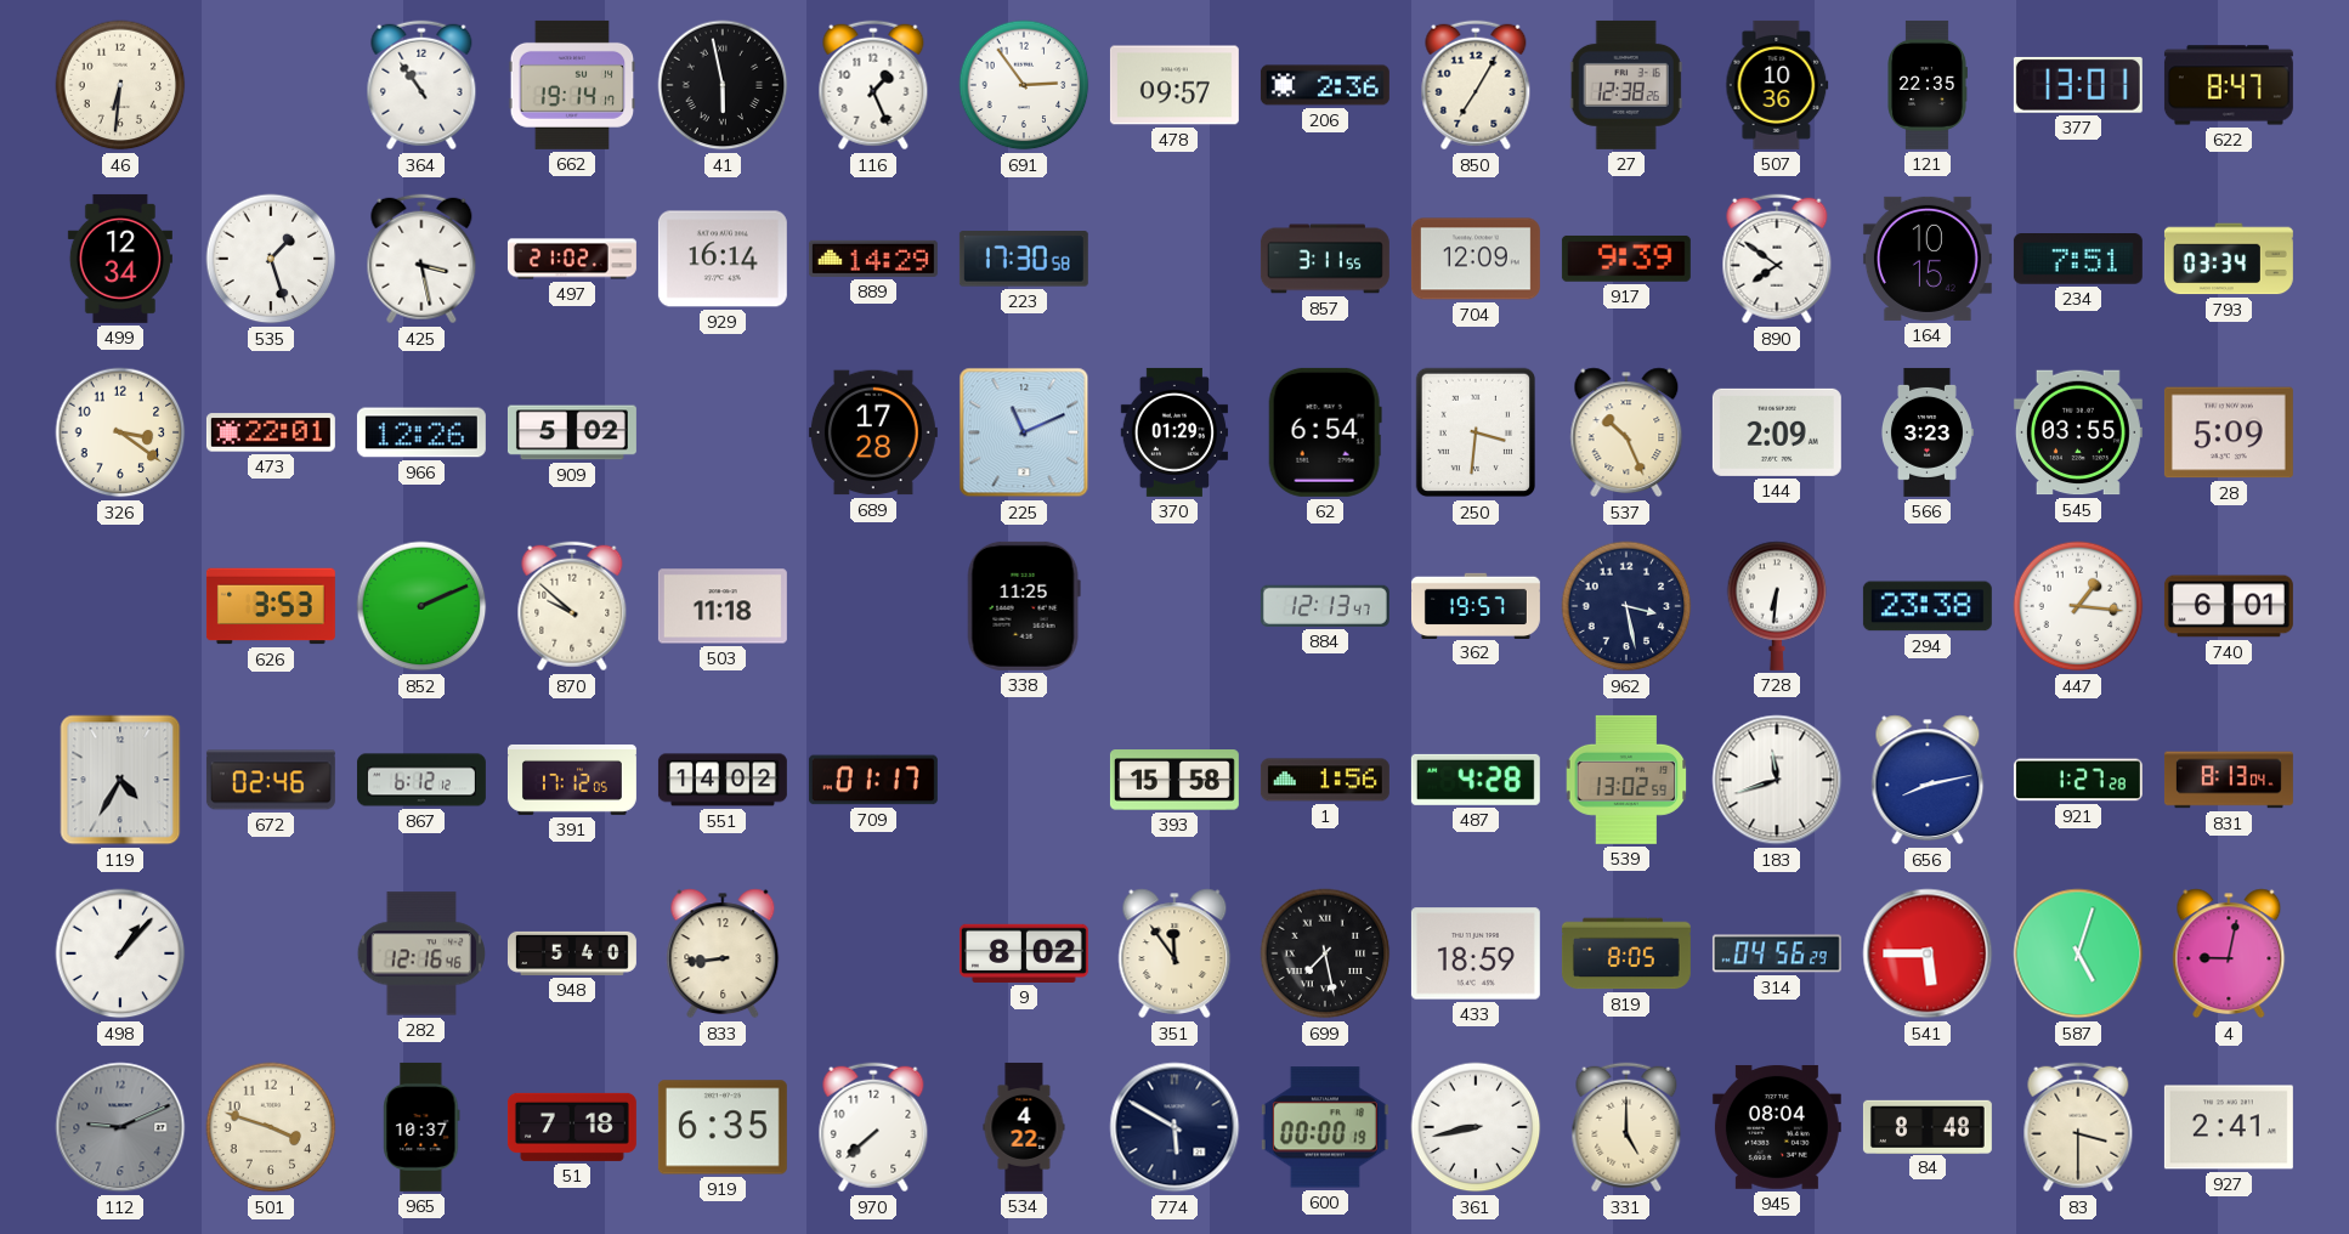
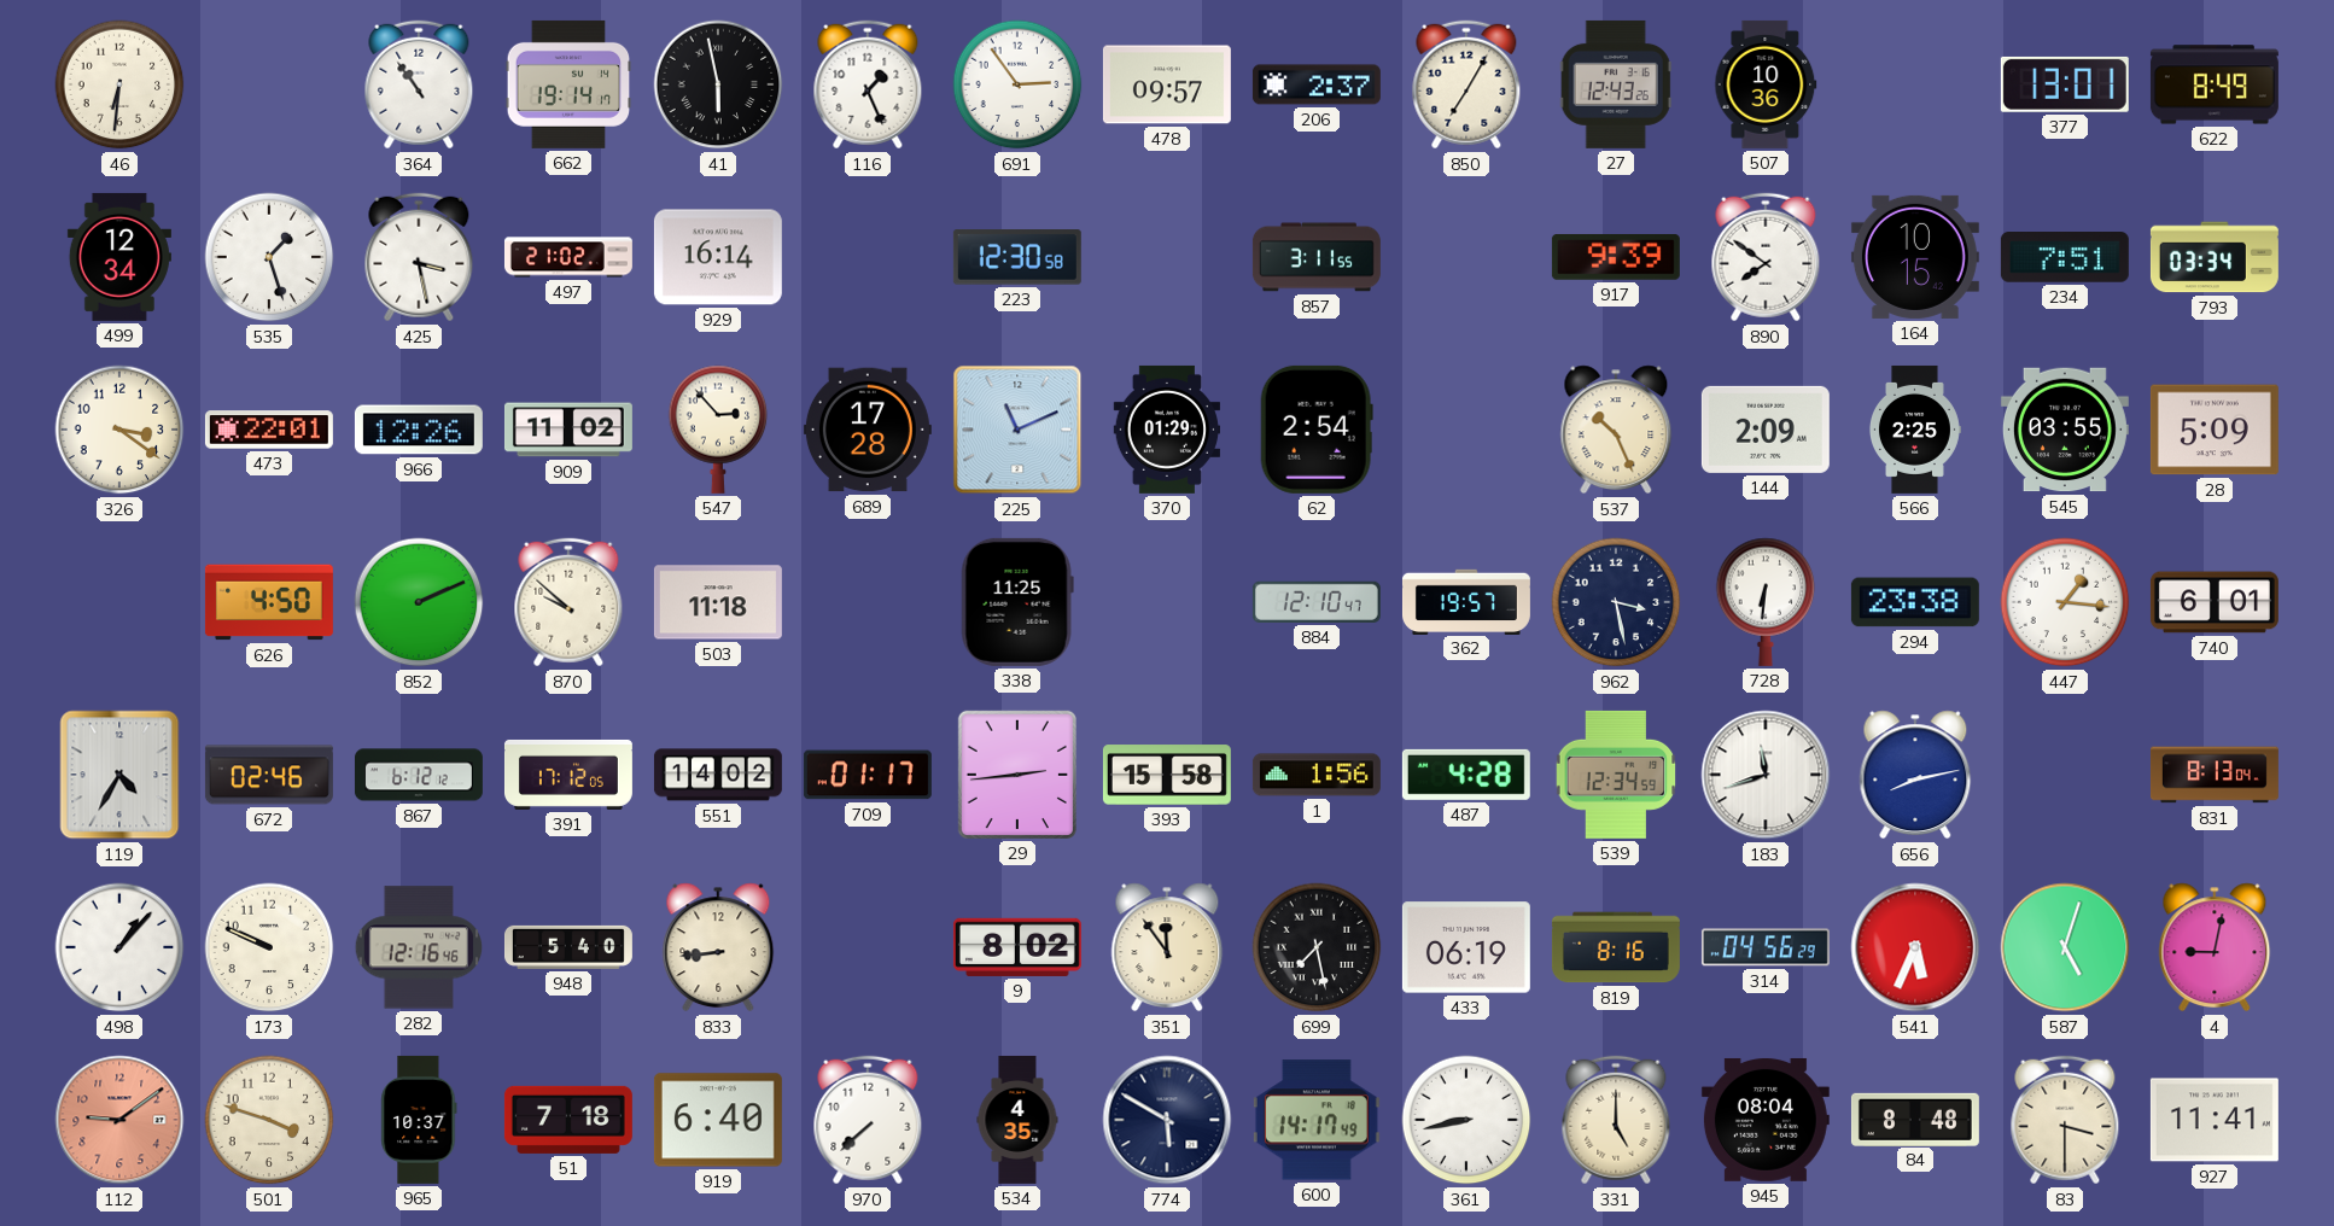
206: 2:36 -> 2:37
27: 12:38 -> 12:43
121: 22:35 -> none
622: 8:47 -> 8:49
889: 14:29 -> none
223: 17:30 -> 12:30
704: 12:09 -> none
909: 5:02 -> 11:02
547: none -> 2:53
62: 6:54 -> 2:54
250: 3:31 -> none
566: 3:23 -> 2:25
626: 3:53 -> 4:50
884: 12:13 -> 12:10
29: none -> 2:44
539: 13:02 -> 12:34
921: 1:27 -> none
173: none -> 9:49
433: 18:59 -> 06:19
819: 8:05 -> 8:16
541: 5:45 -> 5:34
112: 9:11 -> 9:09
112 dial: grey -> salmon
919: 6:35 -> 6:40
534: 4:22 -> 4:35
600: 00:00 -> 14:17
927: 2:41 -> 11:41
